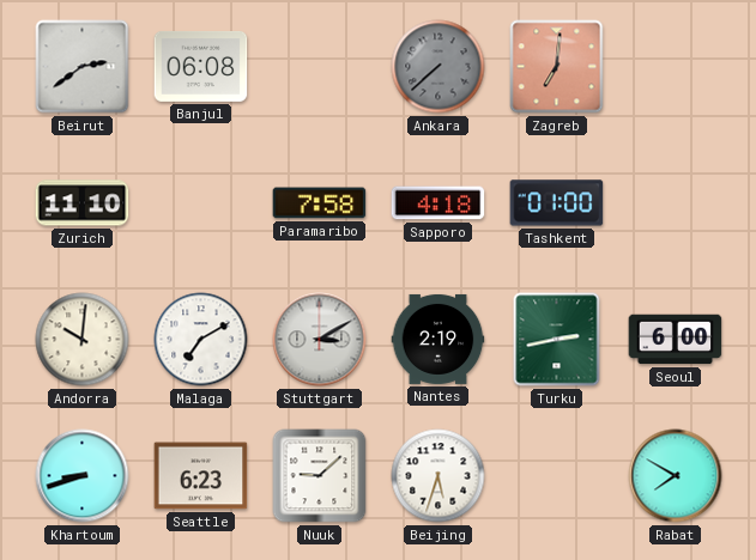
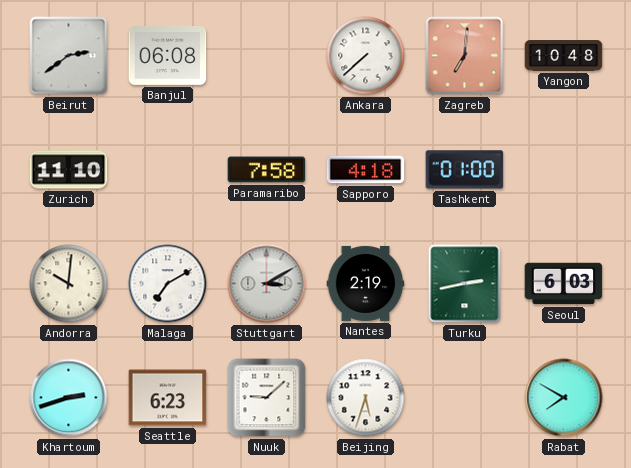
Ankara dial: grey -> white
Yangon: none -> 10:48
Seoul: 6:00 -> 6:03
Khartoum: 8:42 -> 2:42
